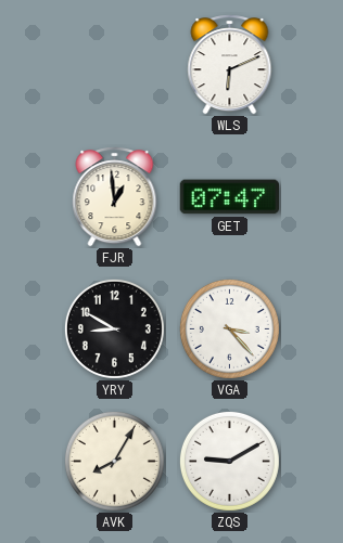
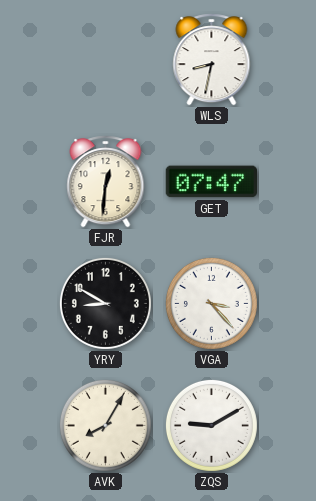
WLS: 6:11 -> 8:32
FJR: 12:59 -> 12:31
